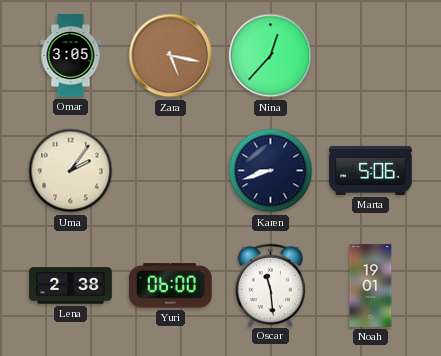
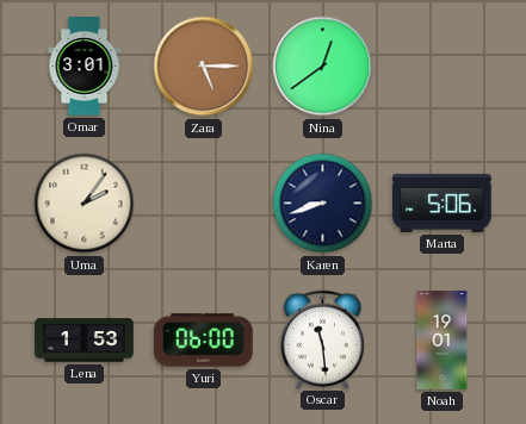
Omar: 3:05 -> 3:01
Zara: 5:17 -> 5:15
Nina: 12:37 -> 12:39
Lena: 2:38 -> 1:53
